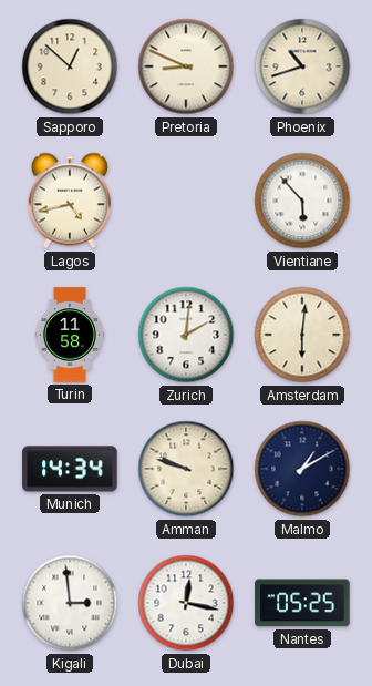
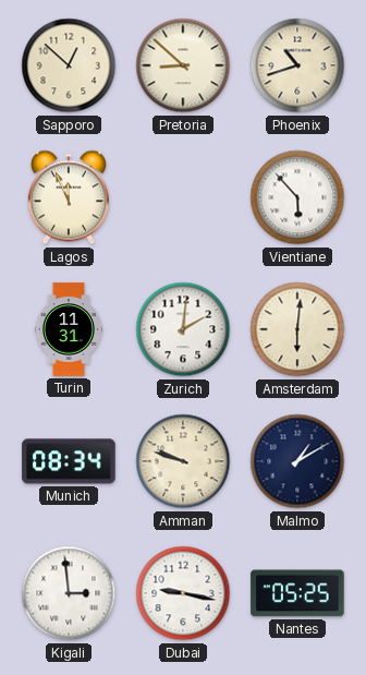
Pretoria: 8:49 -> 8:52
Lagos: 4:43 -> 11:56
Turin: 11:58 -> 11:31
Munich: 14:34 -> 08:34
Dubai: 12:17 -> 9:17
